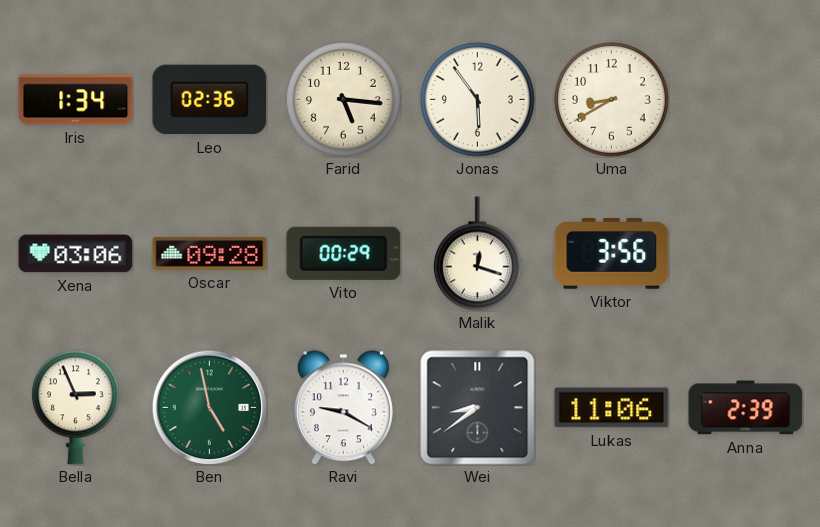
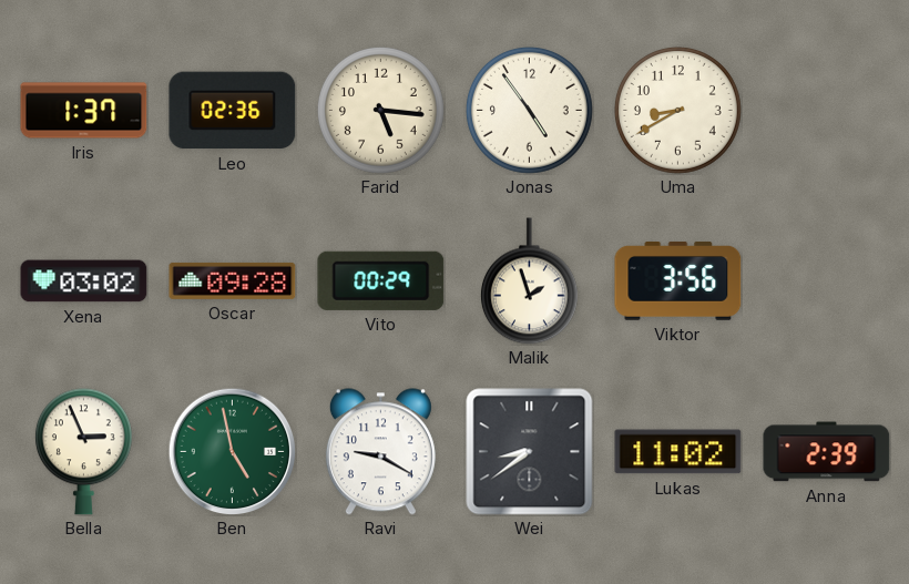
Iris: 1:34 -> 1:37
Jonas: 5:54 -> 4:54
Xena: 03:06 -> 03:02
Malik: 12:18 -> 1:57
Lukas: 11:06 -> 11:02
